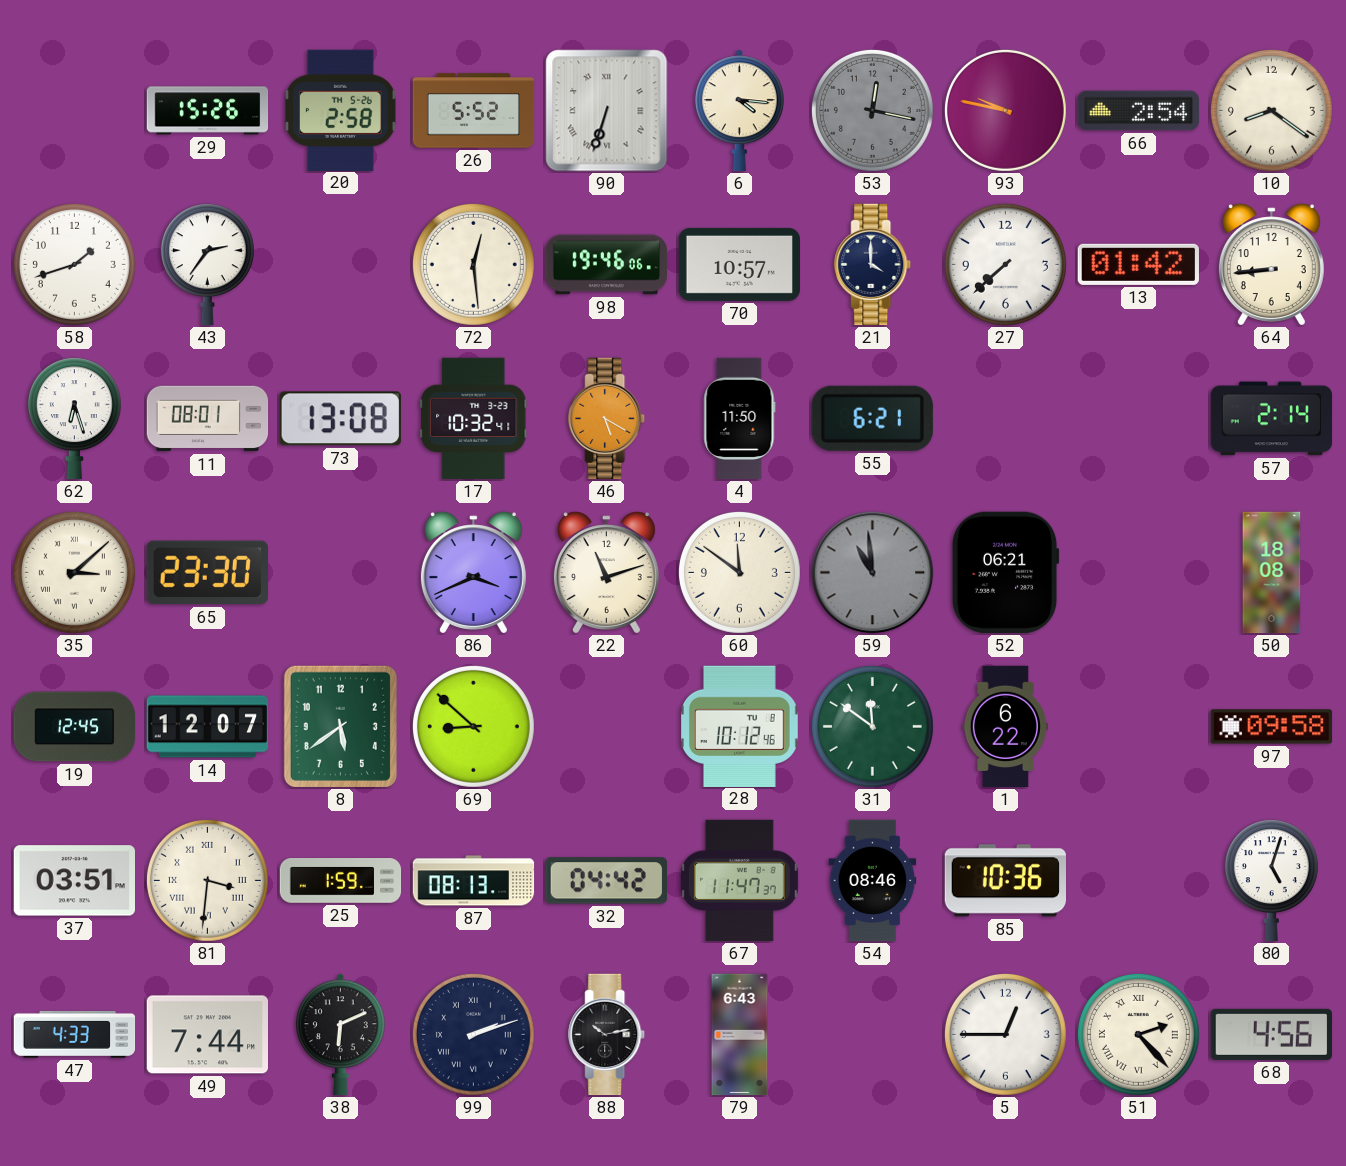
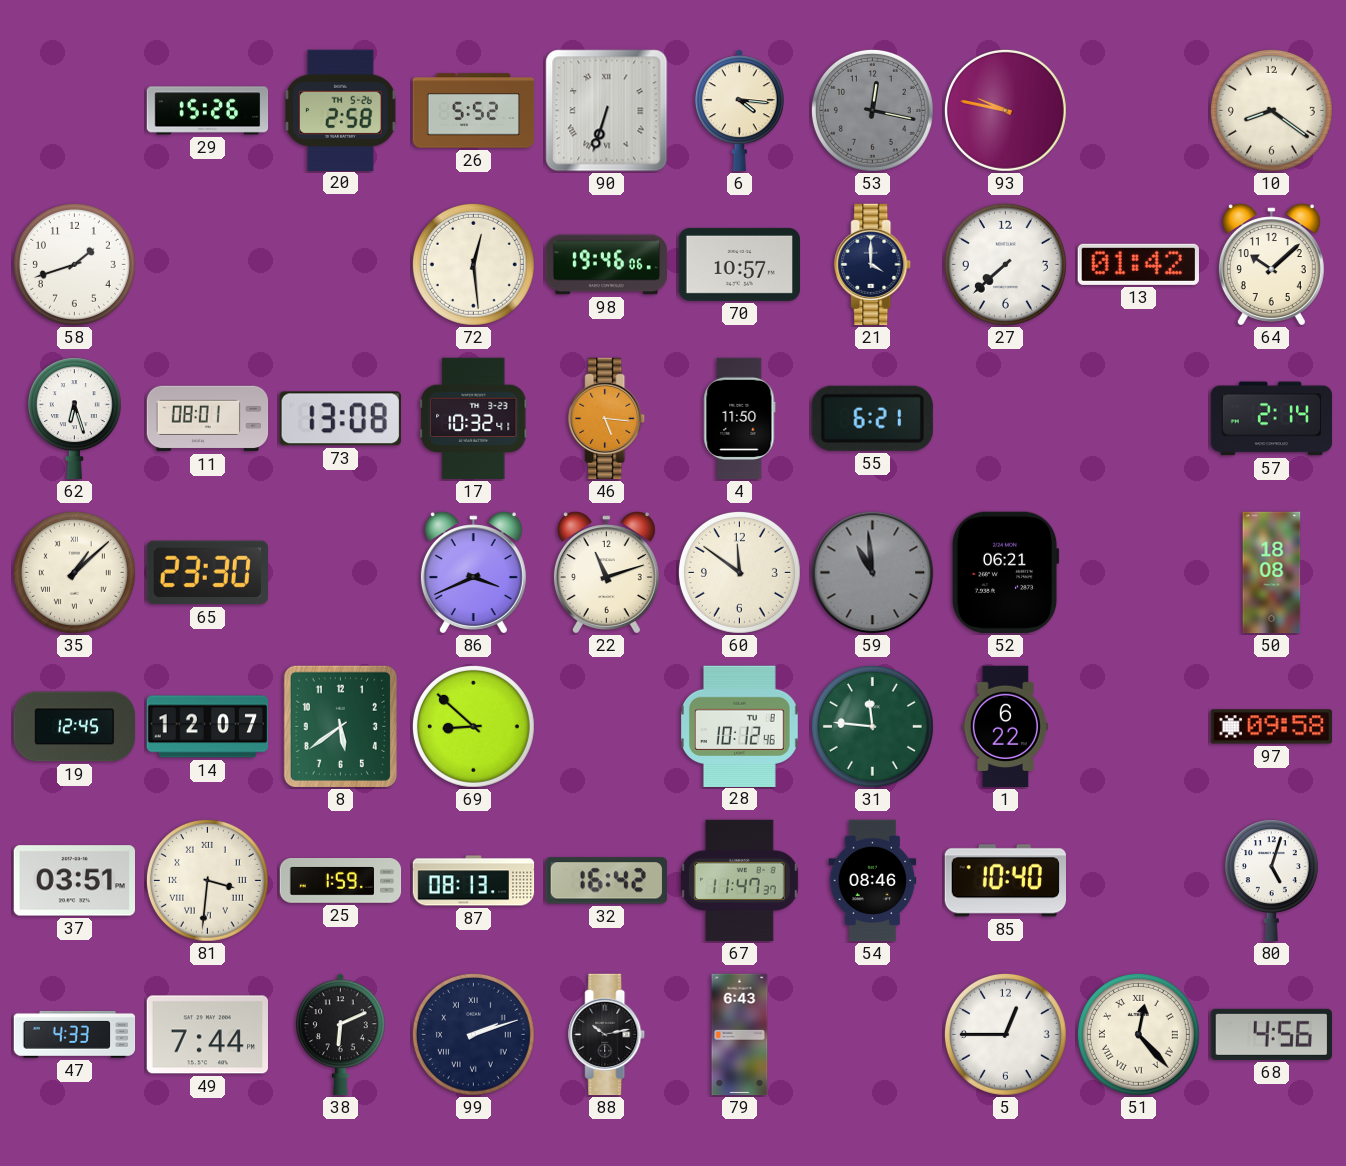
66: 2:54 -> none
43: 2:36 -> none
64: 8:44 -> 10:08
46: 5:20 -> 5:16
35: 3:08 -> 1:08
31: 11:51 -> 11:46
32: 04:42 -> 16:42
85: 10:36 -> 10:40
51: 2:23 -> 12:23
